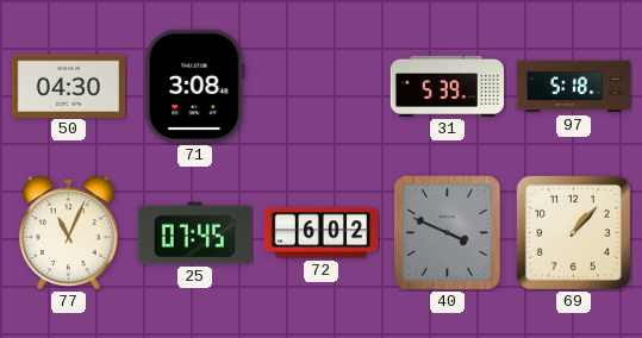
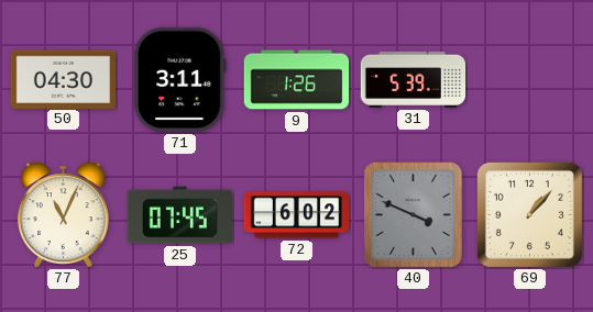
71: 3:08 -> 3:11
9: none -> 1:26
97: 5:18 -> none
